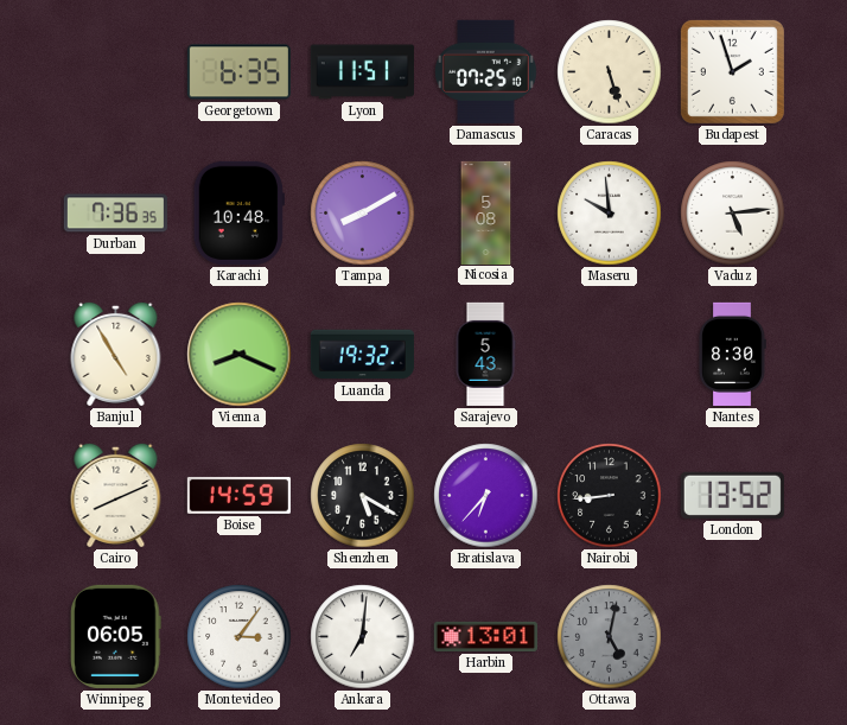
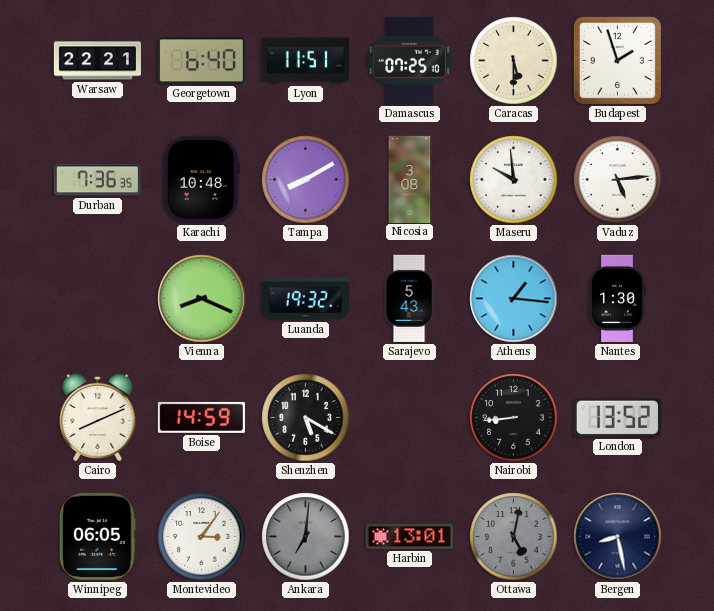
Warsaw: none -> 22:21
Georgetown: 6:35 -> 6:40
Caracas: 5:27 -> 5:30
Nicosia: 5:08 -> 3:08
Banjul: 4:55 -> none
Athens: none -> 1:16
Nantes: 8:30 -> 1:30
Bratislava: 6:37 -> none
Ankara dial: white -> grey
Bergen: none -> 8:28
